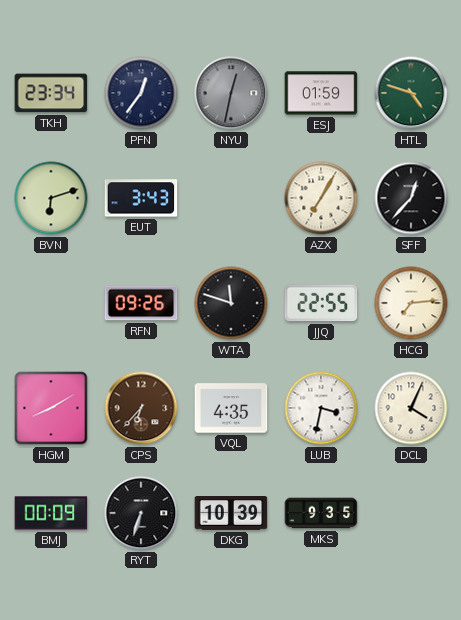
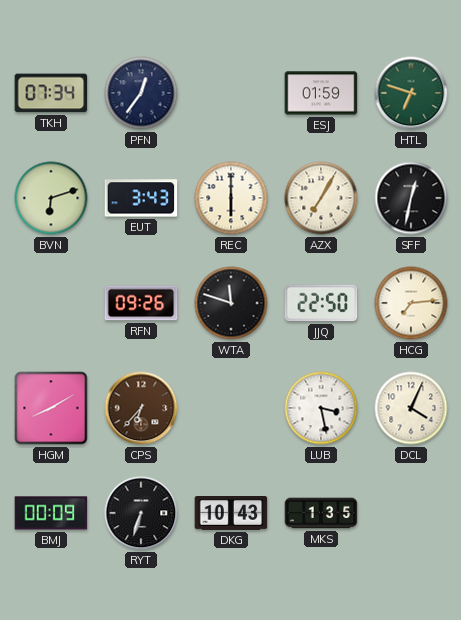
TKH: 23:34 -> 07:34
NYU: 12:32 -> none
HTL: 4:48 -> 6:48
REC: none -> 6:00
SFF: 12:37 -> 12:32
JJQ: 22:55 -> 22:50
VQL: 4:35 -> none
LUB: 3:32 -> 3:28
DKG: 10:39 -> 10:43
MKS: 9:35 -> 1:35
